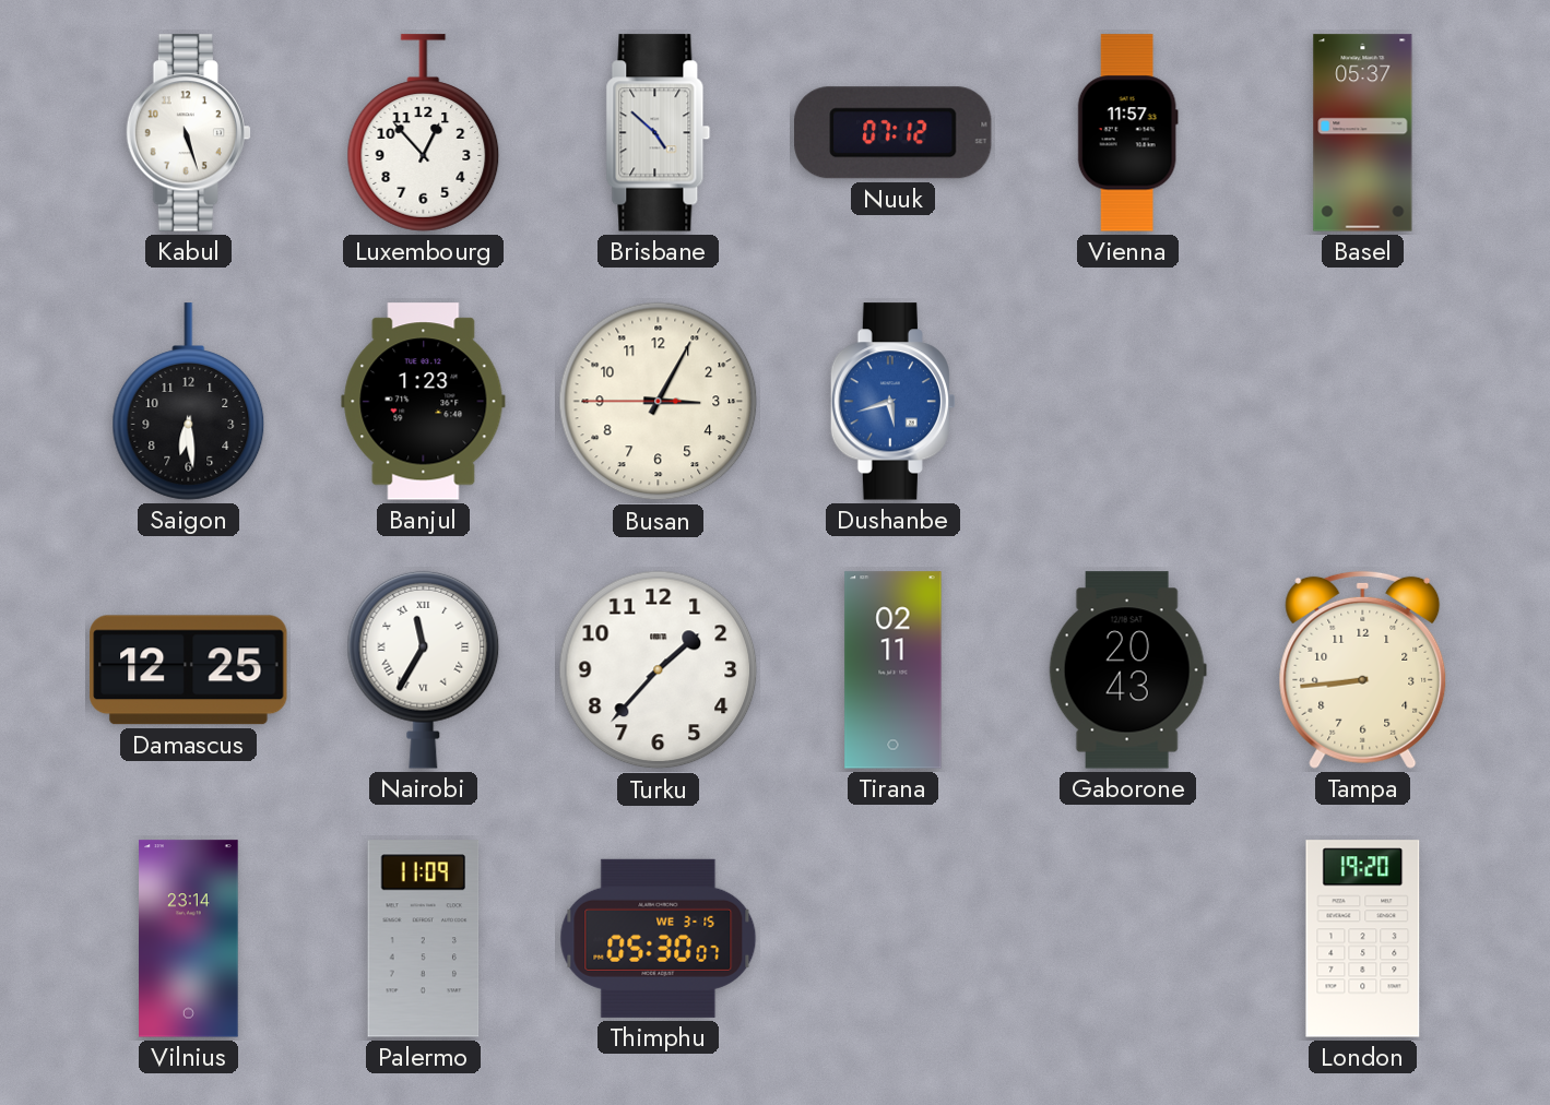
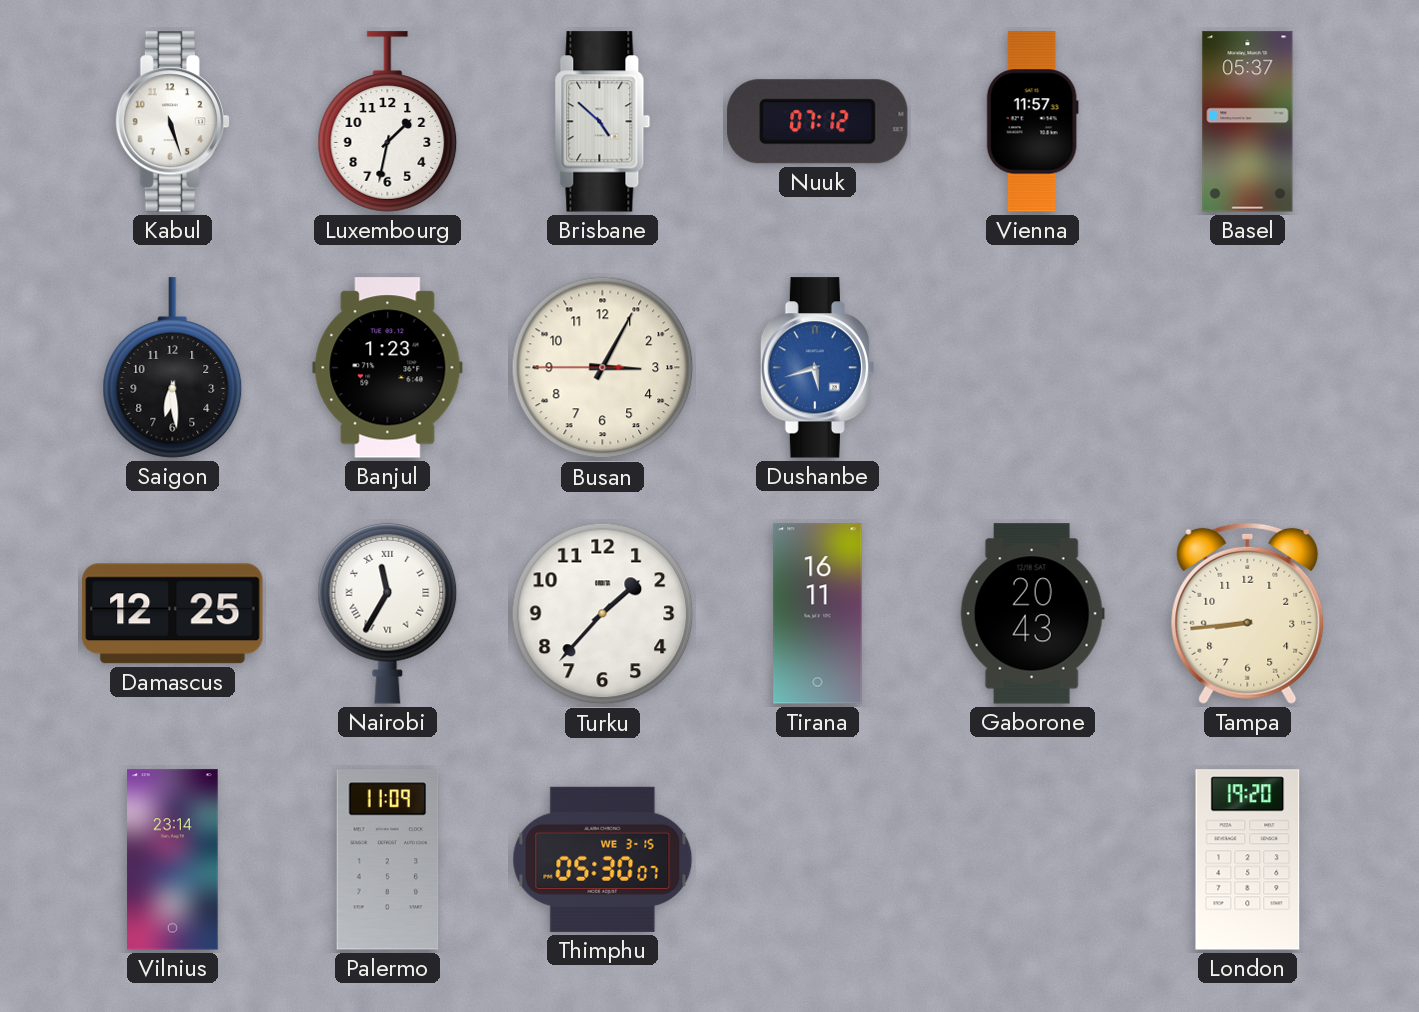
Luxembourg: 12:53 -> 1:32
Tirana: 02:11 -> 16:11
